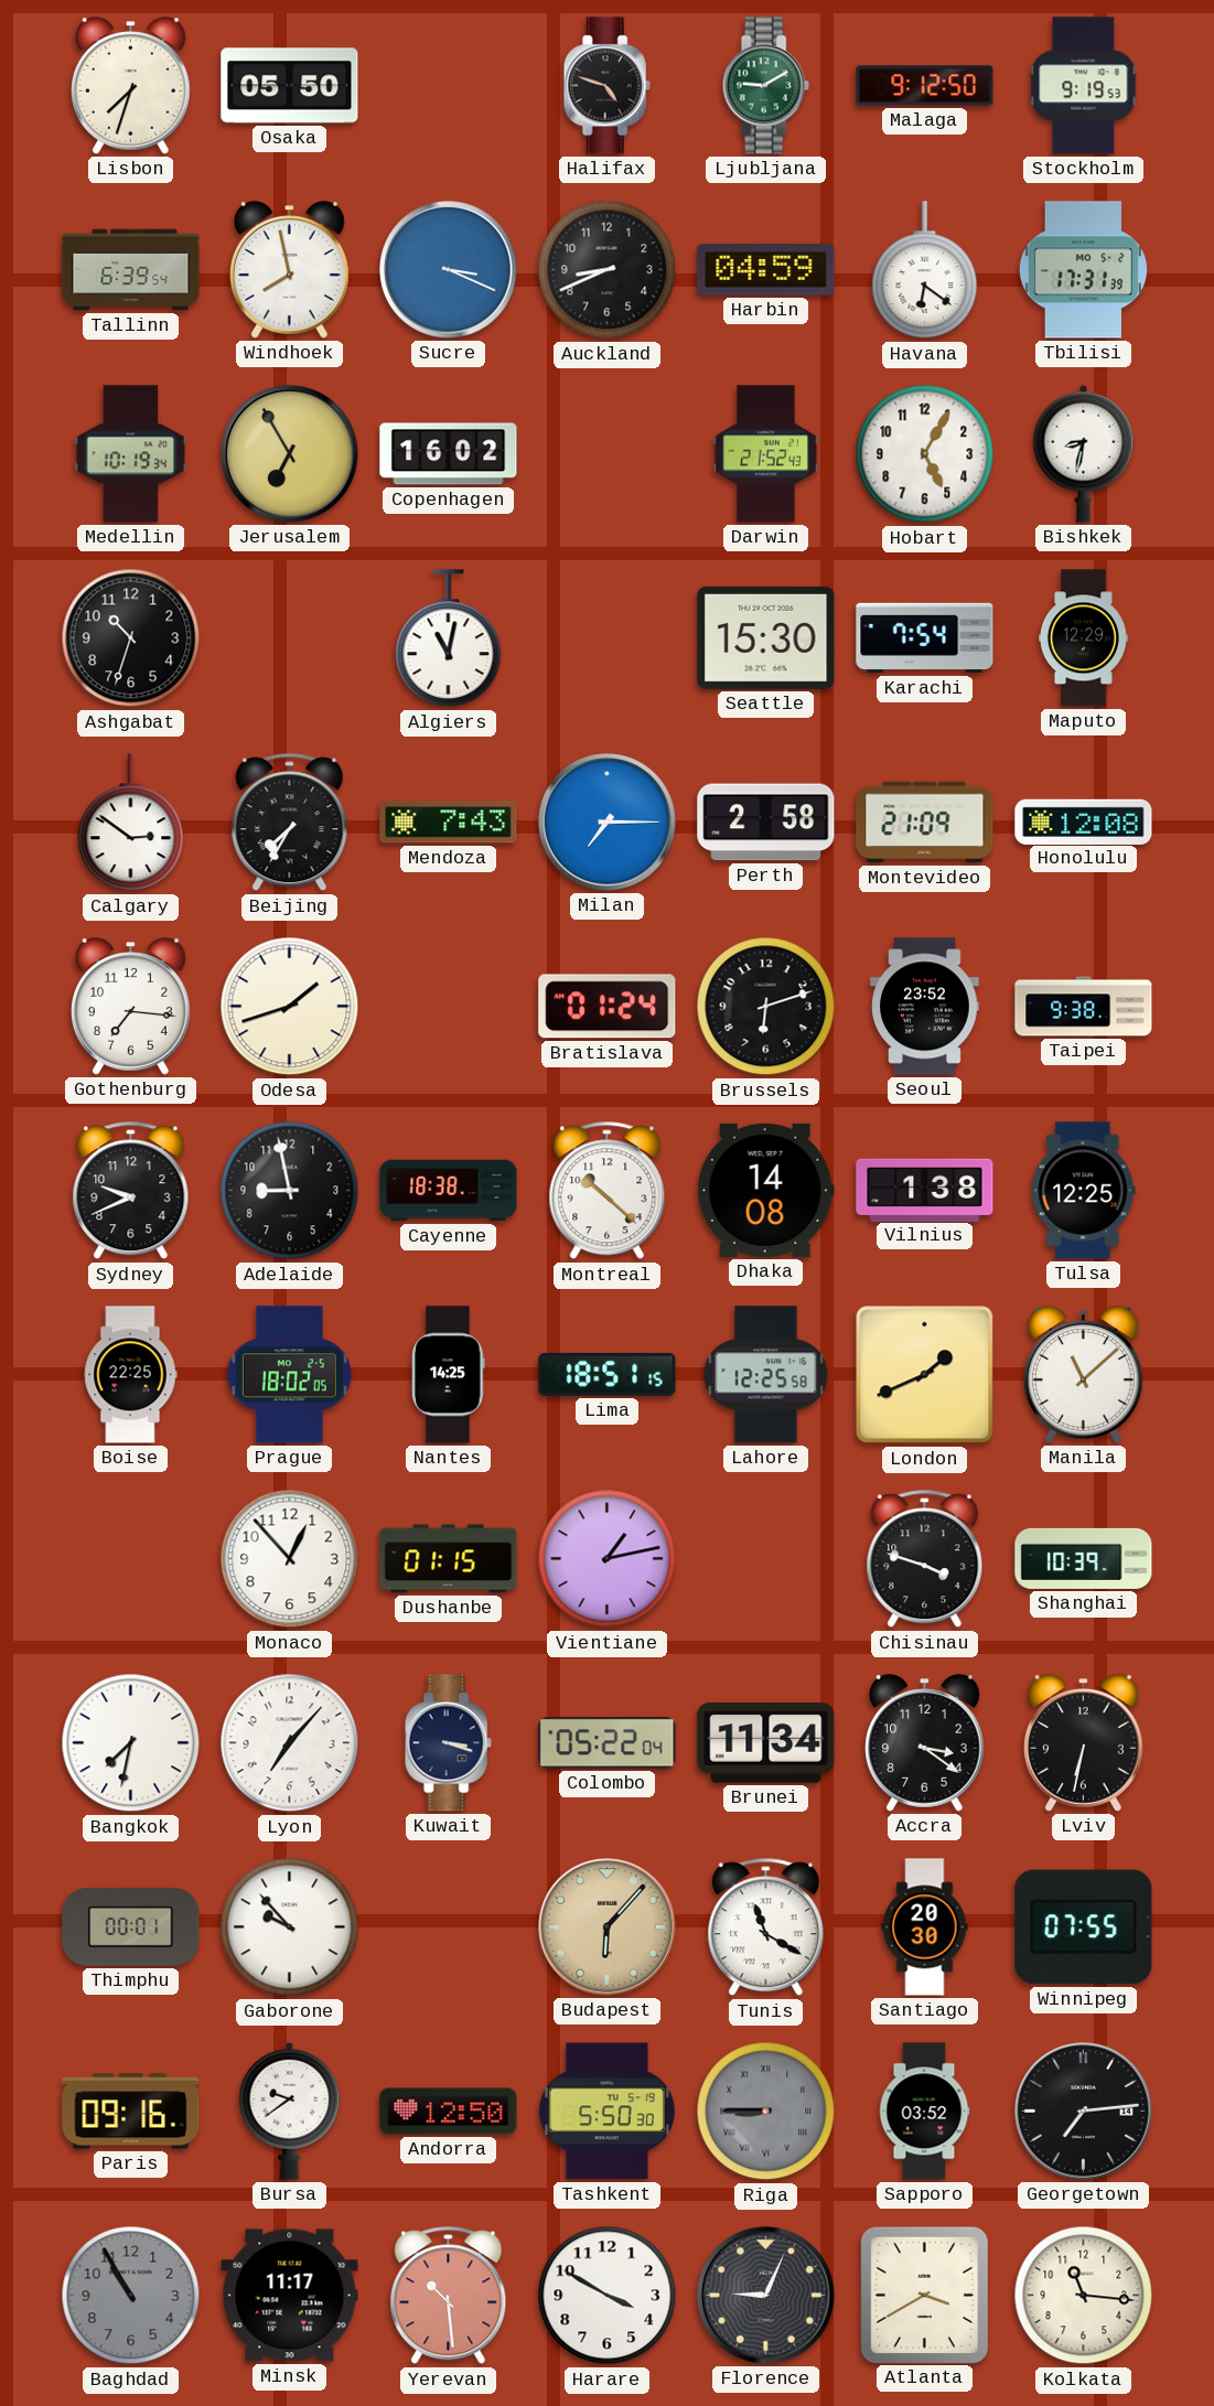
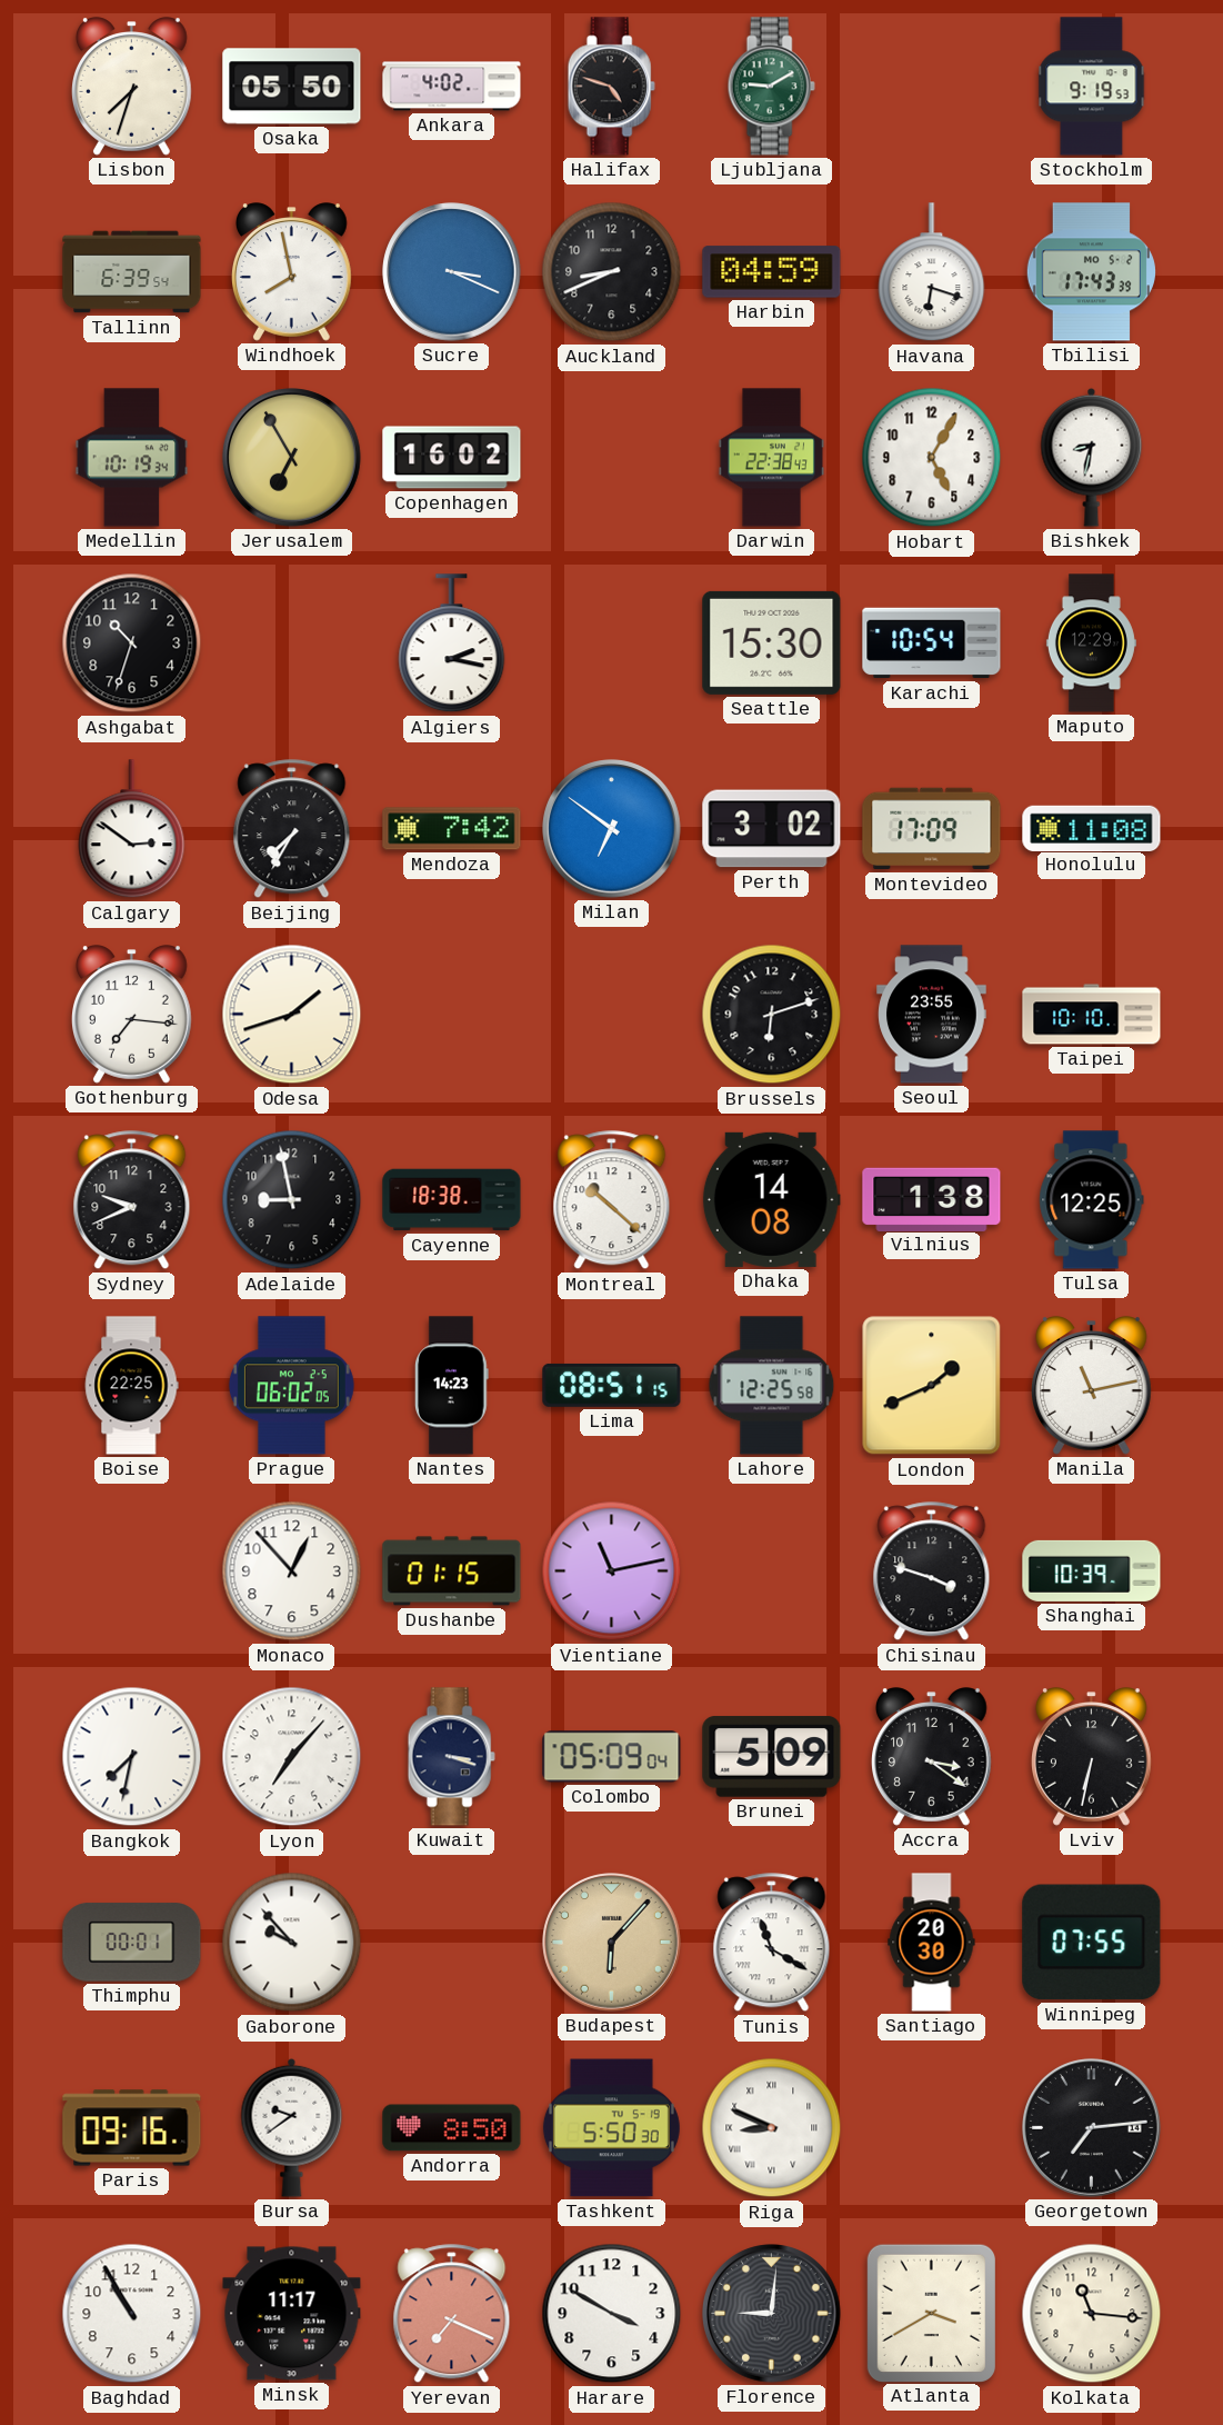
Ankara: none -> 4:02
Malaga: 9:12 -> none
Havana: 6:21 -> 6:18
Tbilisi: 17:31 -> 17:43
Darwin: 21:52 -> 22:38
Algiers: 11:02 -> 2:17
Karachi: 7:54 -> 10:54
Mendoza: 7:43 -> 7:42
Milan: 7:15 -> 6:51
Perth: 2:58 -> 3:02
Montevideo: 21:09 -> 17:09
Honolulu: 12:08 -> 11:08
Bratislava: 01:24 -> none
Seoul: 23:52 -> 23:55
Taipei: 9:38 -> 10:10
Prague: 18:02 -> 06:02
Nantes: 14:25 -> 14:23
Lima: 18:51 -> 08:51
Manila: 11:08 -> 11:13
Vientiane: 1:13 -> 11:13
Colombo: 05:22 -> 05:09
Brunei: 11:34 -> 5:09
Andorra: 12:50 -> 8:50
Riga: 8:45 -> 8:49
Riga dial: grey -> white
Sapporo: 03:52 -> none
Baghdad dial: grey -> white
Yerevan: 10:29 -> 7:19
Florence: 9:04 -> 9:01
